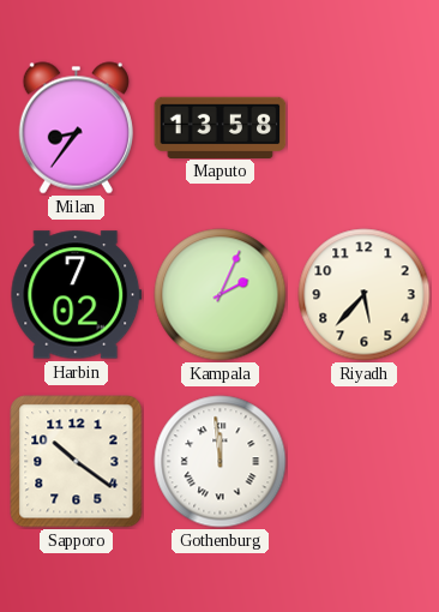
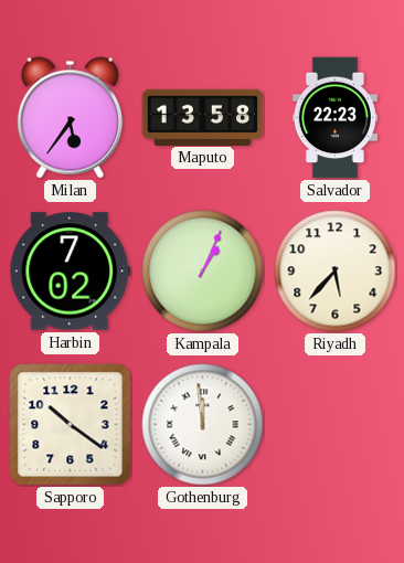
Milan: 8:36 -> 5:36
Salvador: none -> 22:23
Kampala: 2:04 -> 1:04
